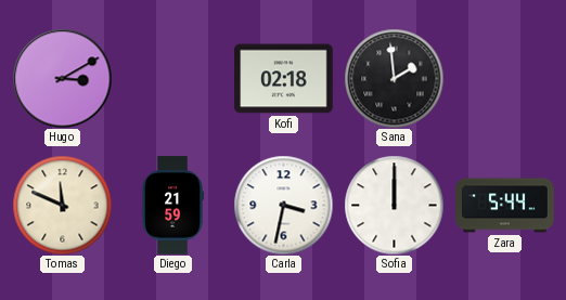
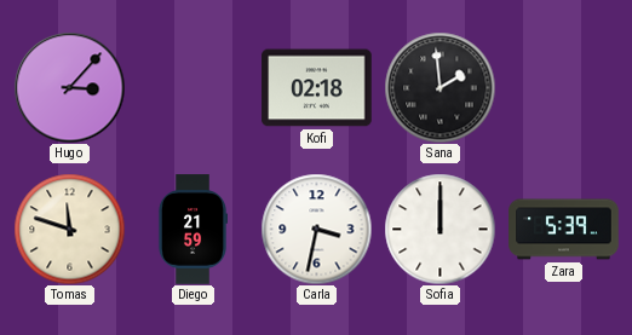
Hugo: 3:10 -> 3:07
Tomas: 11:49 -> 11:48
Zara: 5:44 -> 5:39
